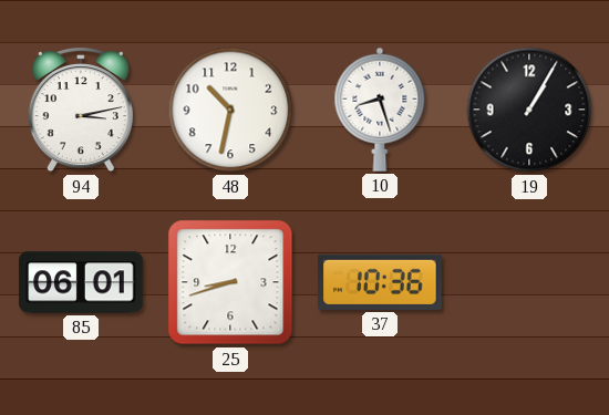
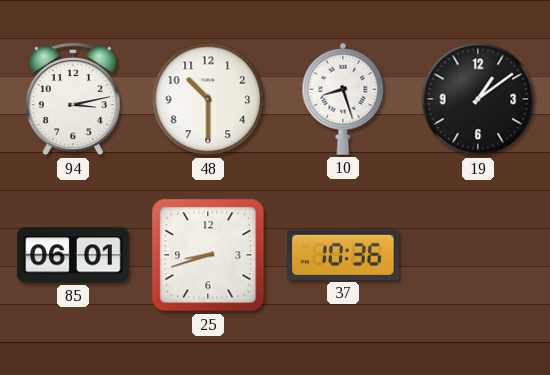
48: 10:32 -> 10:30
19: 1:05 -> 1:09
